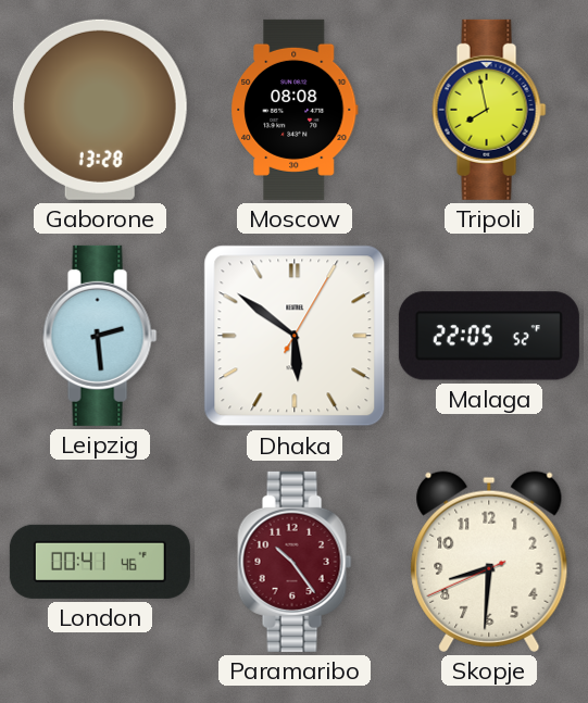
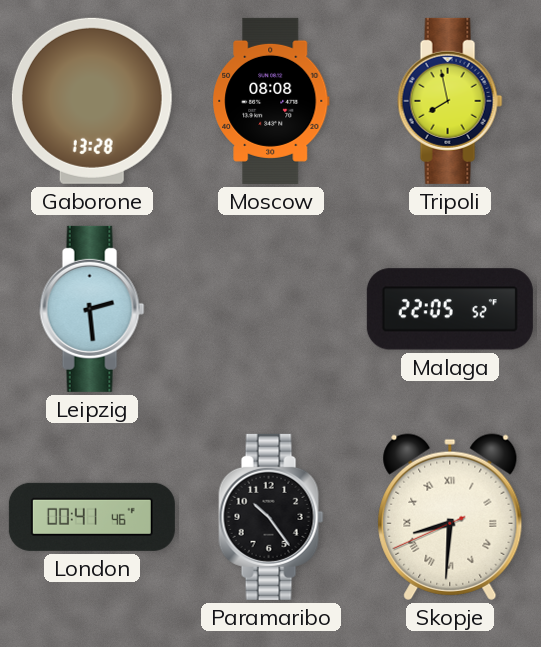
Dhaka: 5:51 -> none
Paramaribo dial: burgundy -> black
Skopje numerals: Arabic -> Roman
